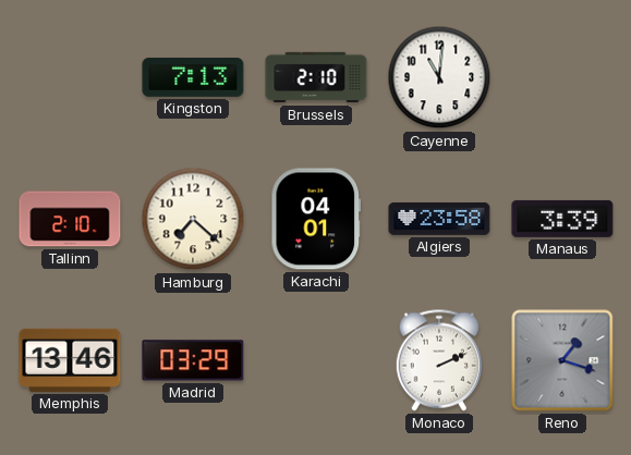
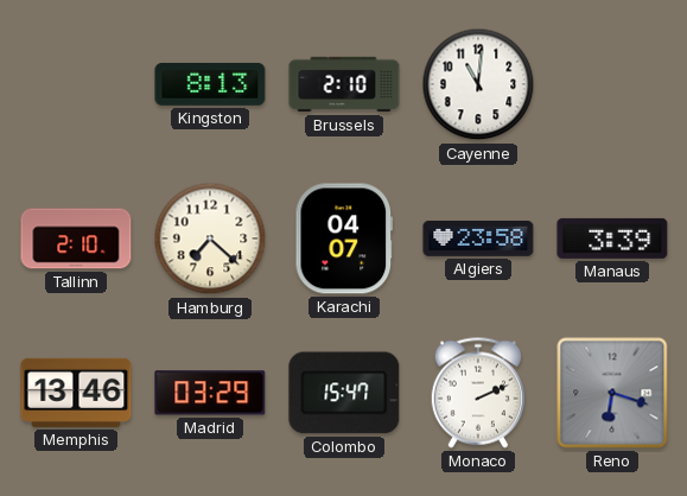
Kingston: 7:13 -> 8:13
Karachi: 04:01 -> 04:07
Colombo: none -> 15:47
Reno: 1:18 -> 6:18
